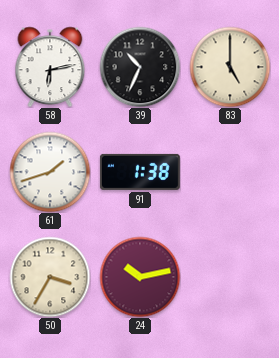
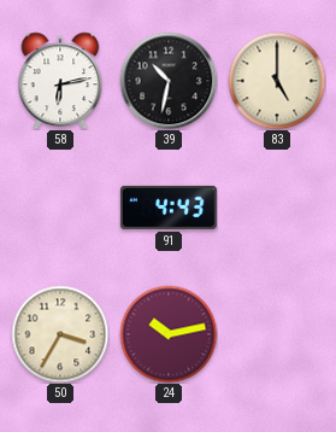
39: 10:34 -> 10:32
61: 1:42 -> none
91: 1:38 -> 4:43
